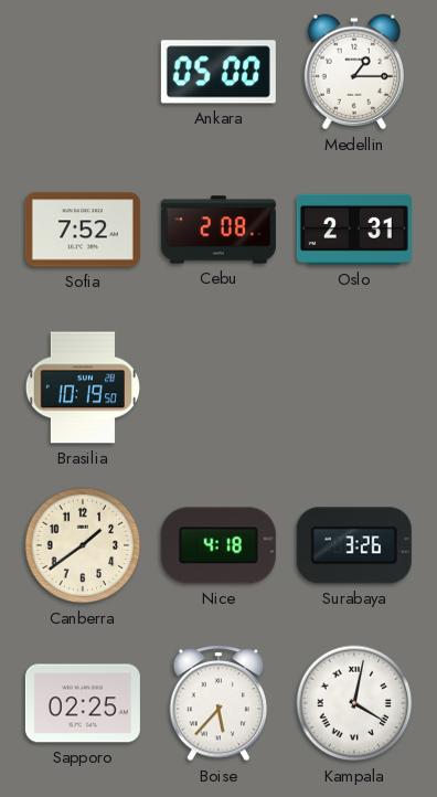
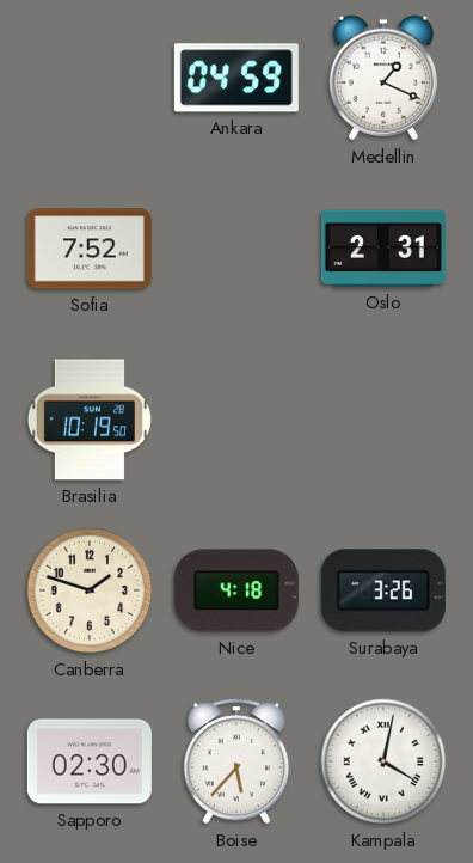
Ankara: 05:00 -> 04:59
Medellin: 1:15 -> 1:19
Cebu: 2:08 -> none
Canberra: 1:39 -> 1:48
Sapporo: 02:25 -> 02:30
